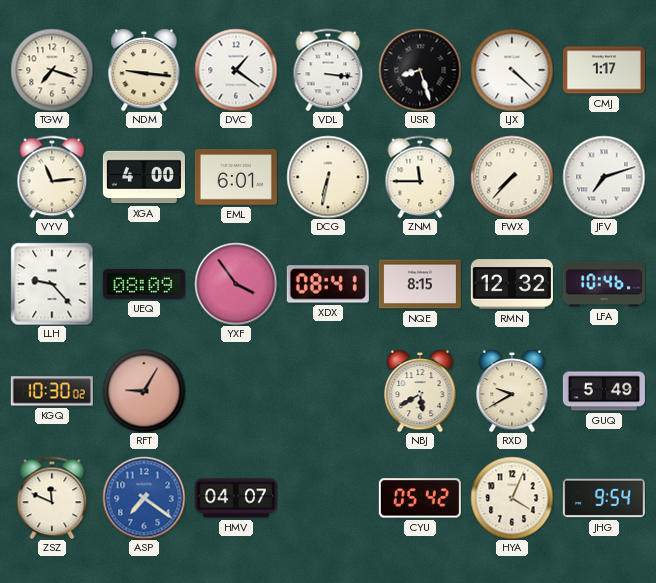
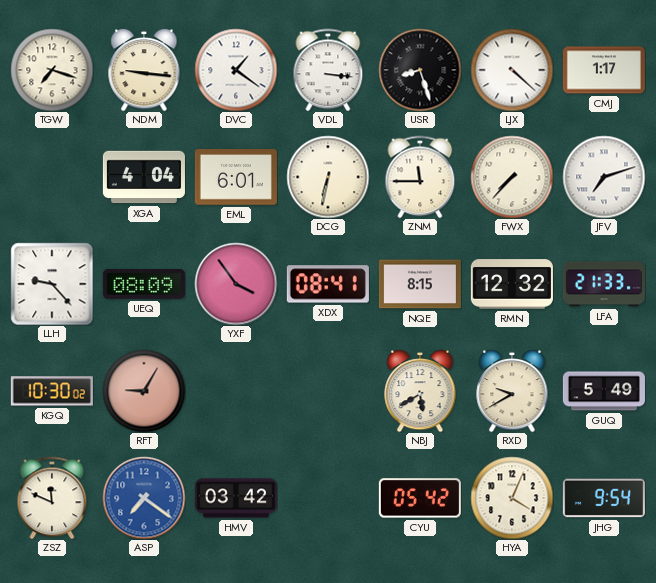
VYV: 11:14 -> none
XGA: 4:00 -> 4:04
LFA: 10:46 -> 21:33
HMV: 04:07 -> 03:42
